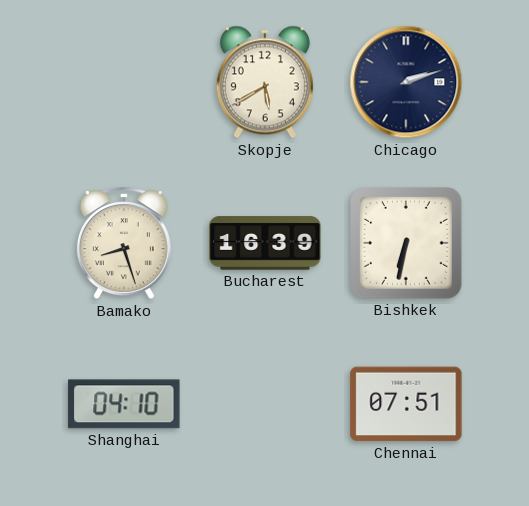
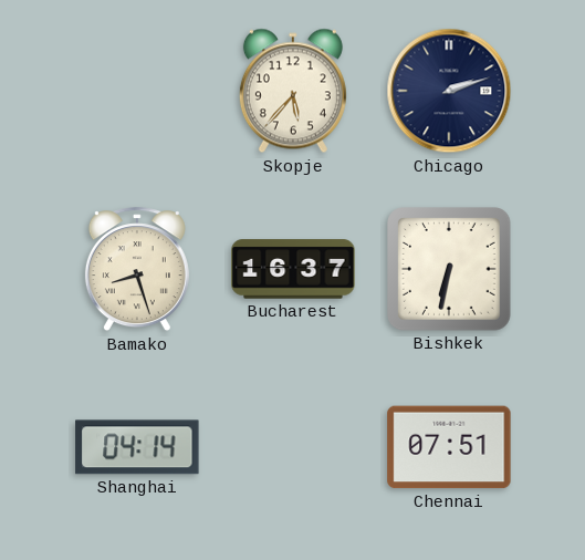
Skopje: 5:40 -> 5:37
Bucharest: 16:39 -> 16:37
Shanghai: 04:10 -> 04:14
